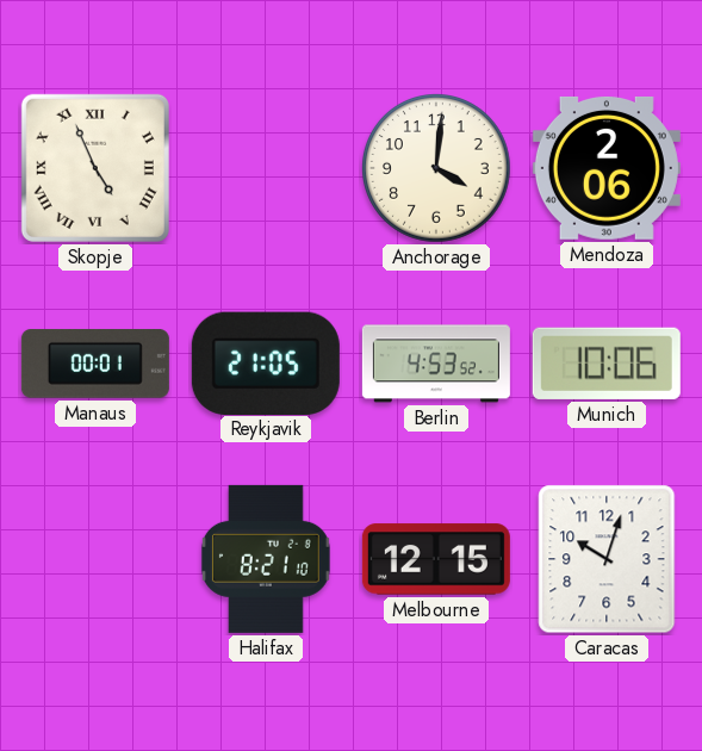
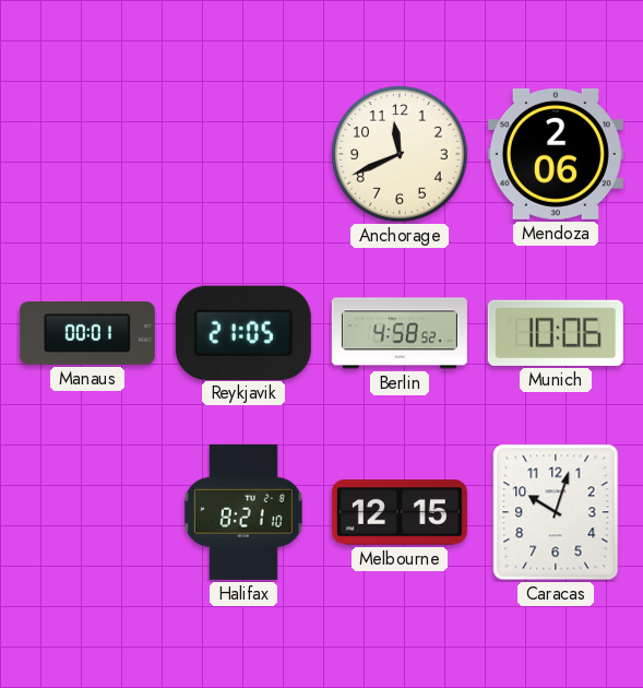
Skopje: 4:56 -> none
Anchorage: 4:01 -> 11:41
Berlin: 4:53 -> 4:58
